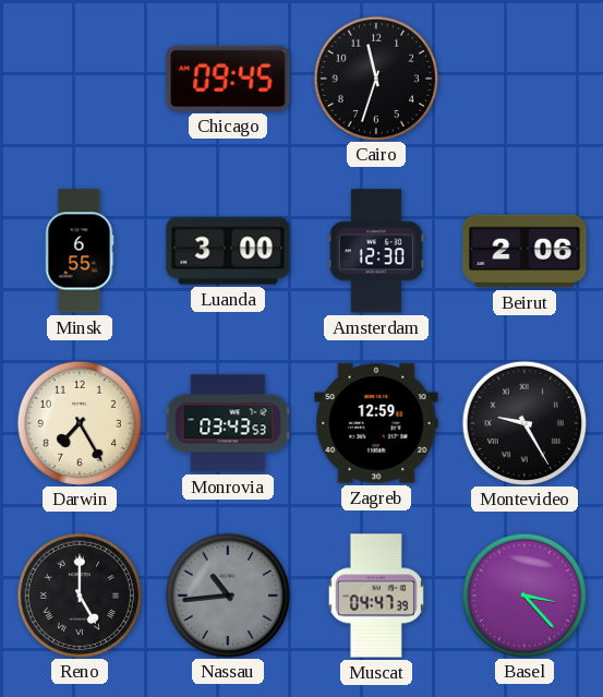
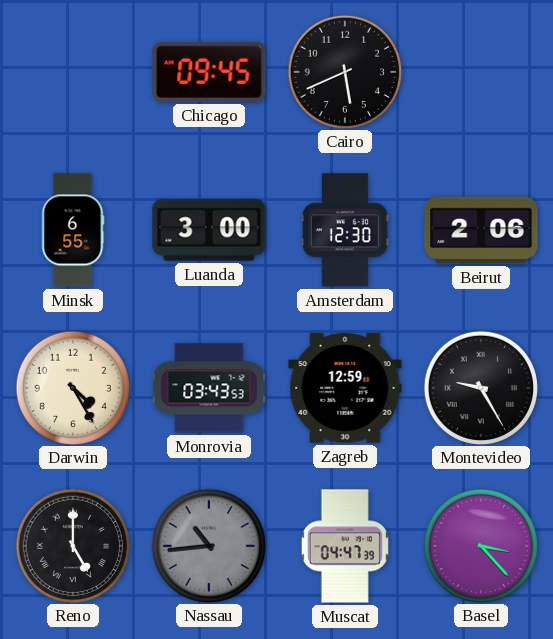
Cairo: 11:33 -> 5:41
Darwin: 7:25 -> 4:25
